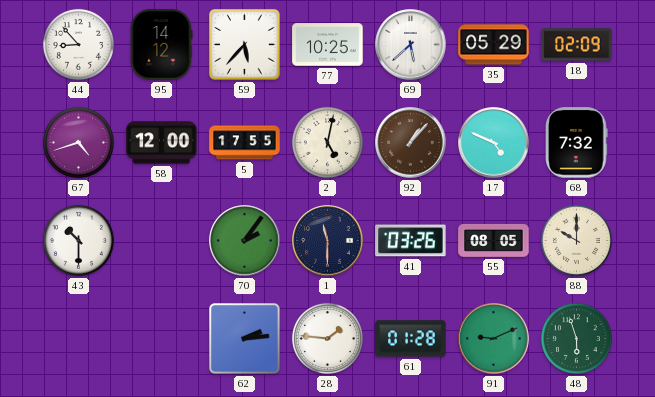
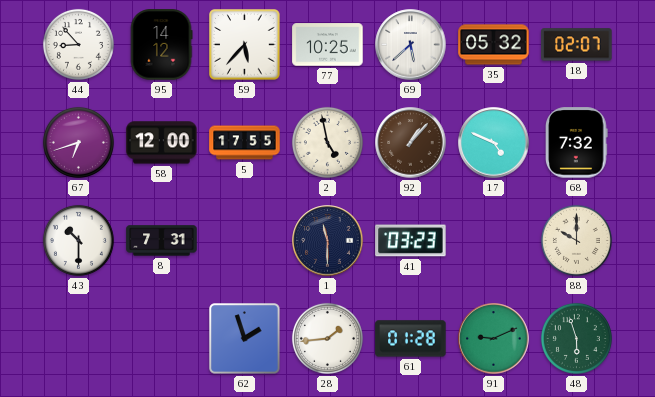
35: 05:29 -> 05:32
18: 02:09 -> 02:07
67: 4:42 -> 6:42
2: 5:02 -> 4:58
8: none -> 7:31
70: 2:06 -> none
41: 03:26 -> 03:23
55: 08:05 -> none
62: 2:14 -> 1:57
28: 1:46 -> 1:44
